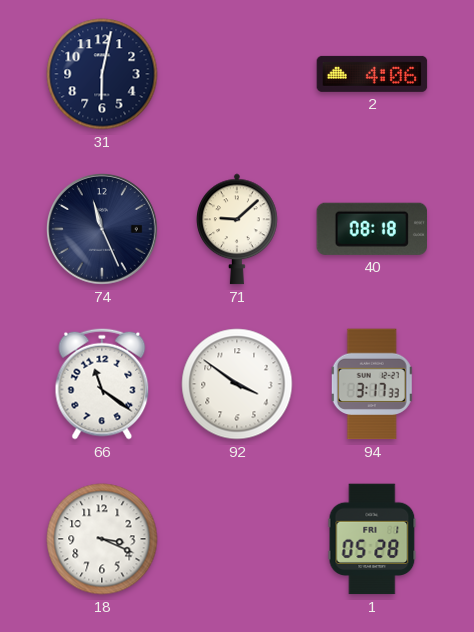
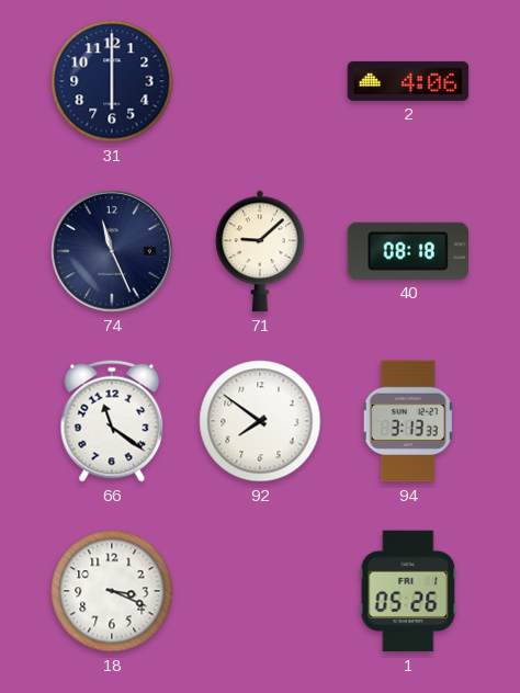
31: 6:02 -> 6:00
92: 3:51 -> 7:51
94: 3:17 -> 3:13
1: 05:28 -> 05:26
